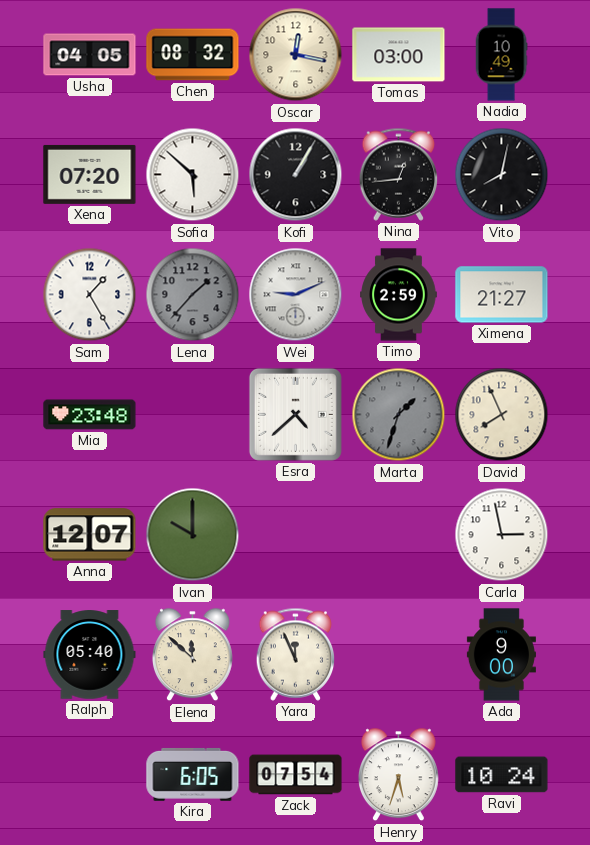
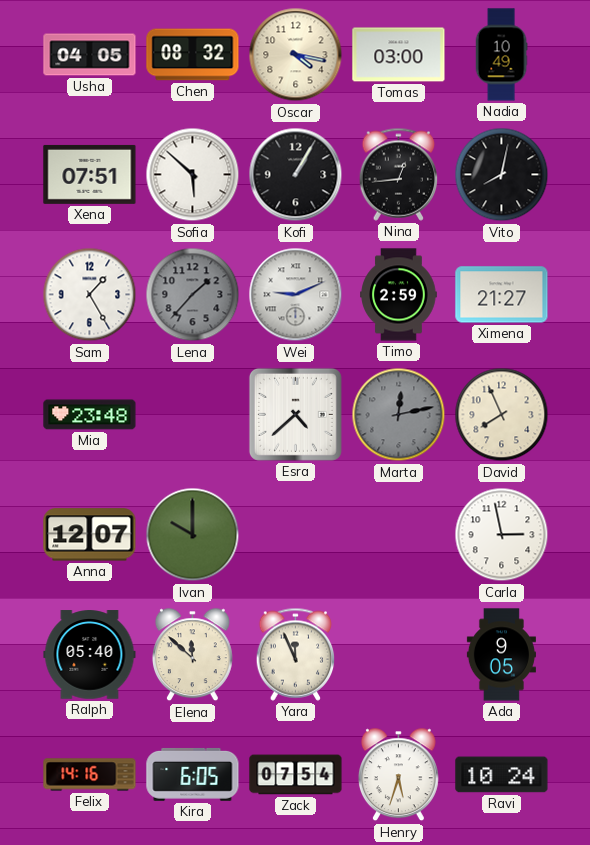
Oscar: 12:17 -> 4:17
Xena: 07:20 -> 07:51
Marta: 1:33 -> 12:13
Ada: 9:00 -> 9:05
Felix: none -> 14:16
